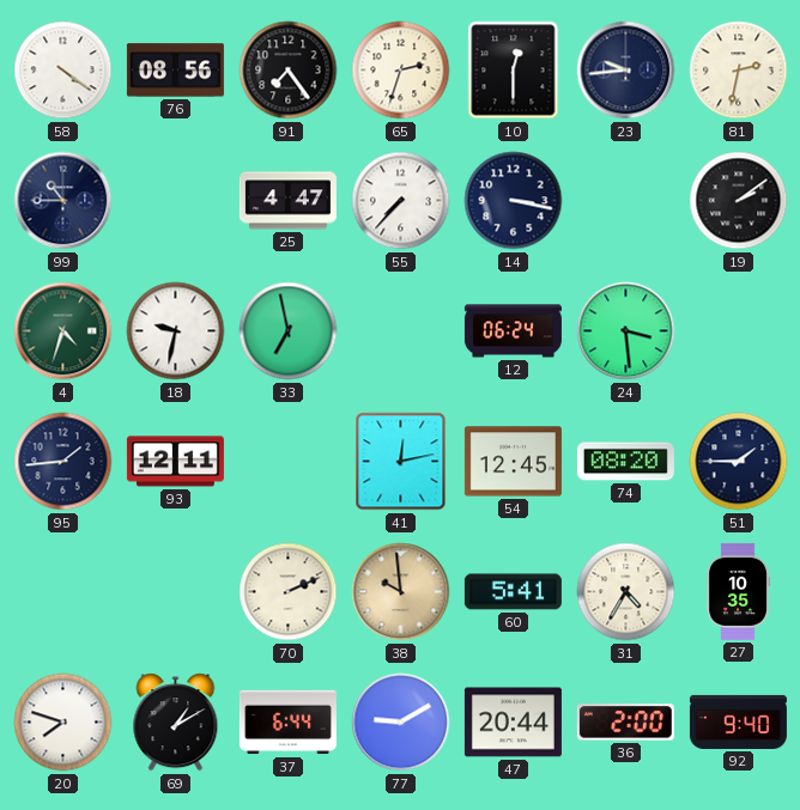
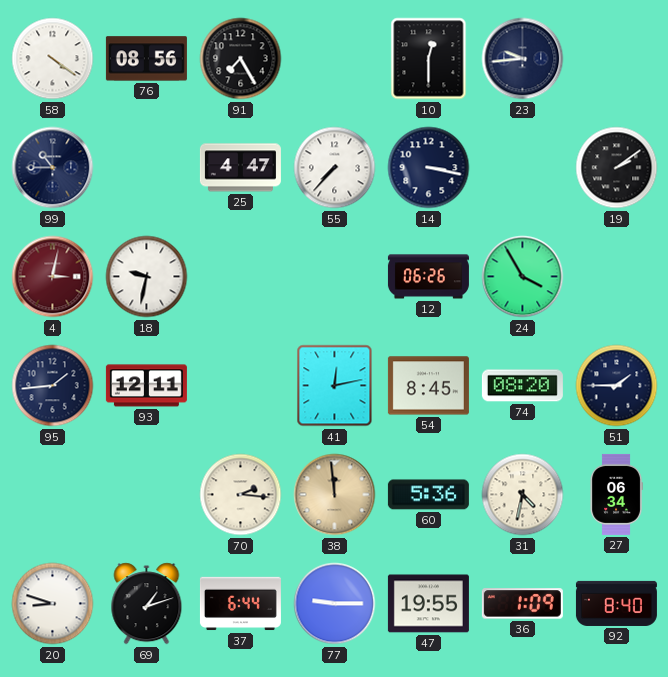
91: 7:24 -> 7:25
65: 2:33 -> none
81: 2:32 -> none
4: 4:33 -> 3:02
4 dial: green -> burgundy
33: 6:58 -> none
12: 06:24 -> 06:26
24: 3:29 -> 3:55
54: 12:45 -> 8:45
70: 2:11 -> 2:16
38: 9:59 -> 11:59
60: 5:41 -> 5:36
31: 4:35 -> 4:32
27: 10:35 -> 06:34
20: 7:48 -> 8:48
69: 1:10 -> 1:12
77: 9:10 -> 9:15
47: 20:44 -> 19:55
36: 2:00 -> 1:09
92: 9:40 -> 8:40
